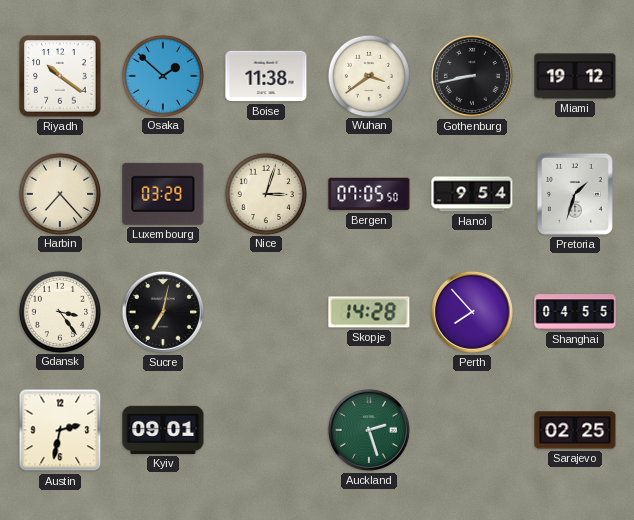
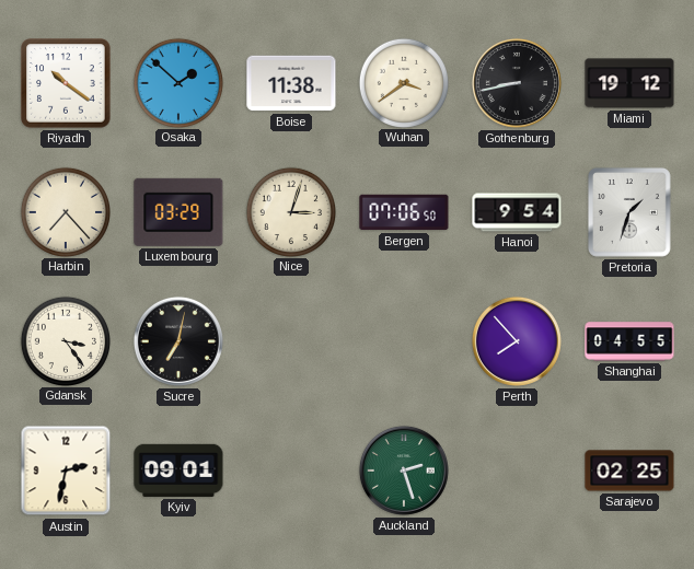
Bergen: 07:05 -> 07:06
Skopje: 14:28 -> none
